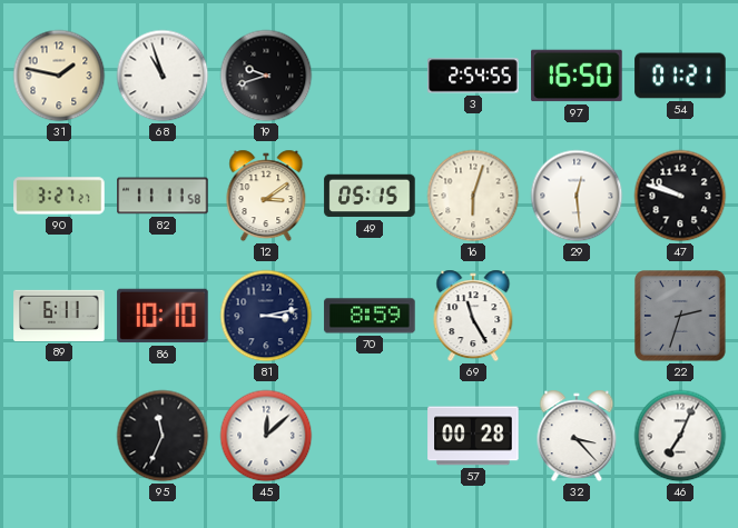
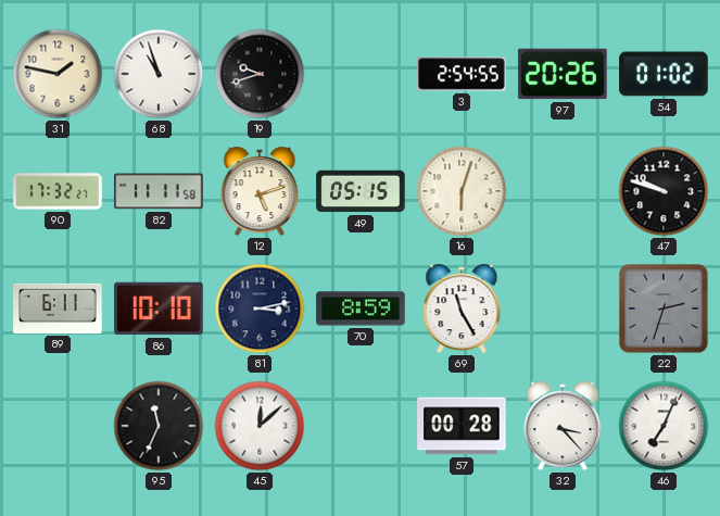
97: 16:50 -> 20:26
54: 01:21 -> 01:02
90: 3:27 -> 17:32
12: 3:09 -> 5:12
29: 12:29 -> none
